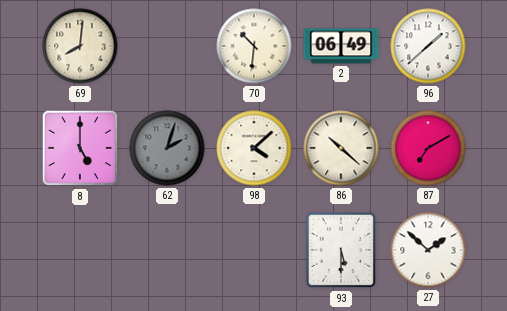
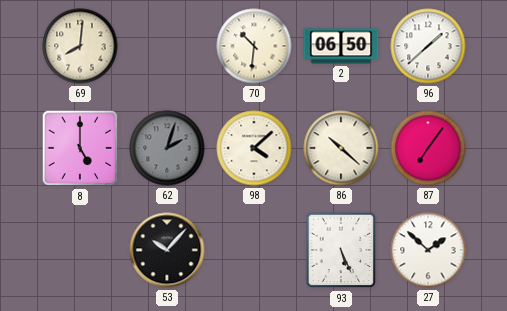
2: 06:49 -> 06:50
87: 7:10 -> 7:06
53: none -> 10:07
93: 5:30 -> 5:26
